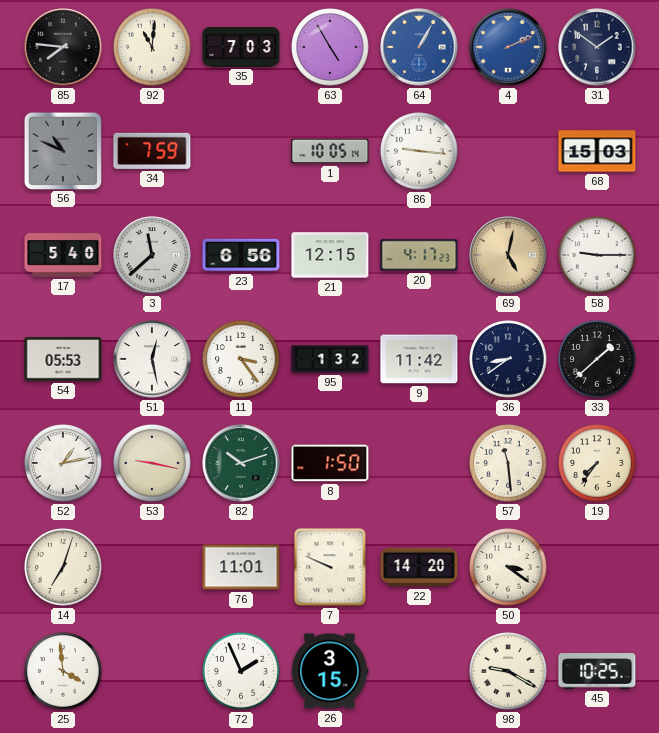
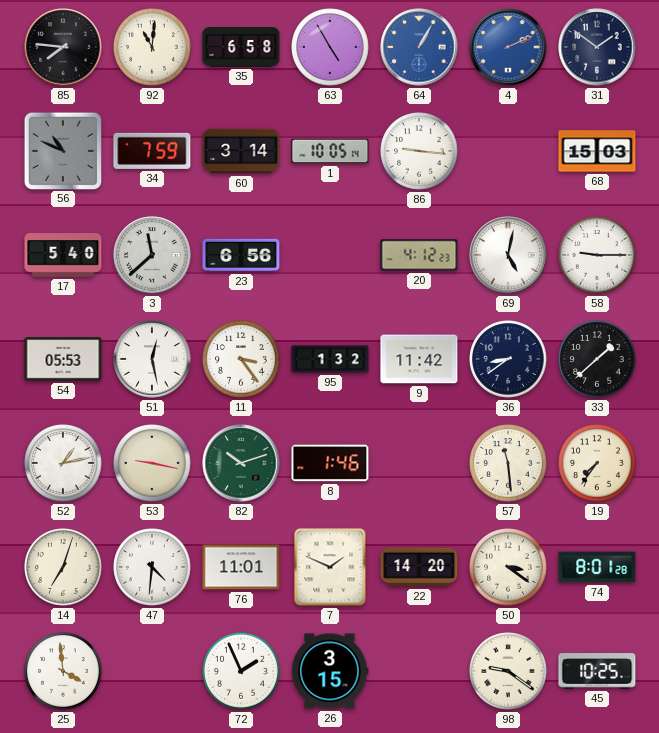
35: 7:03 -> 6:58
60: none -> 3:14
21: 12:15 -> none
20: 4:17 -> 4:12
69 dial: champagne -> white
8: 1:50 -> 1:46
47: none -> 4:31
7: 9:49 -> 1:49
74: none -> 8:01
98: 9:20 -> 9:21
